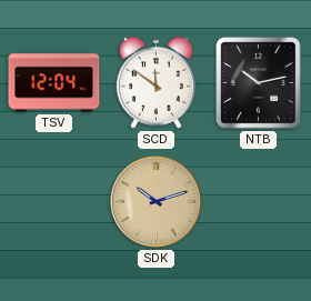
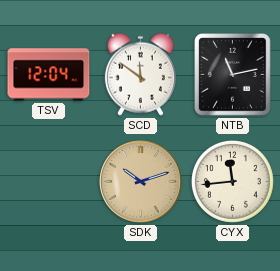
NTB: 10:13 -> 11:13
CYX: none -> 11:44
